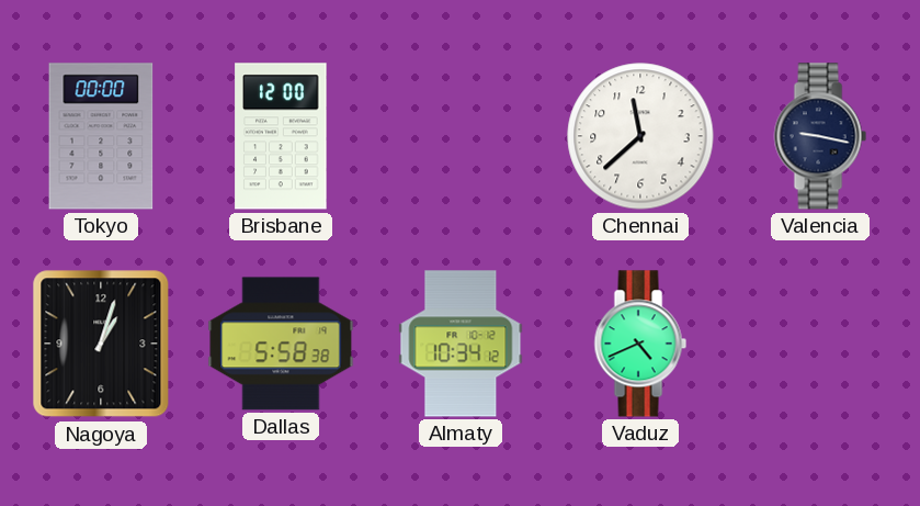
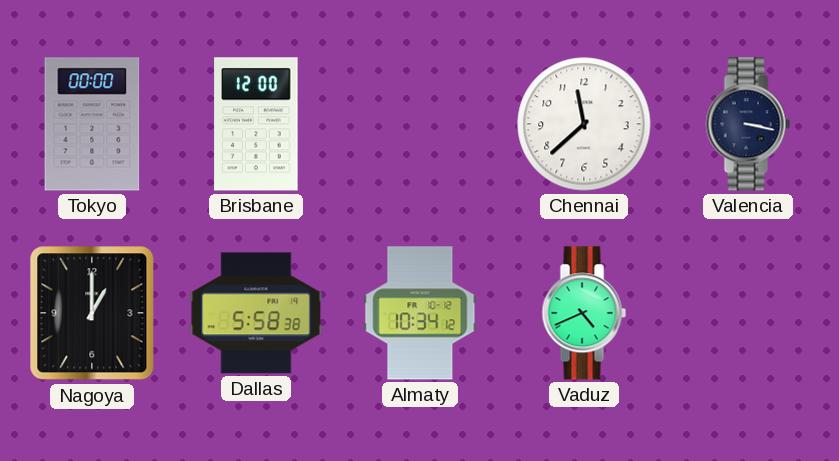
Valencia: 9:17 -> 3:17
Nagoya: 1:03 -> 1:00
